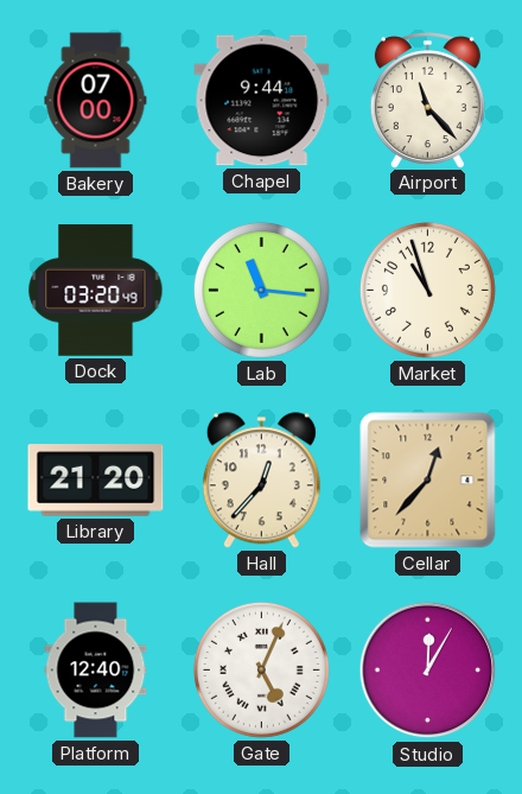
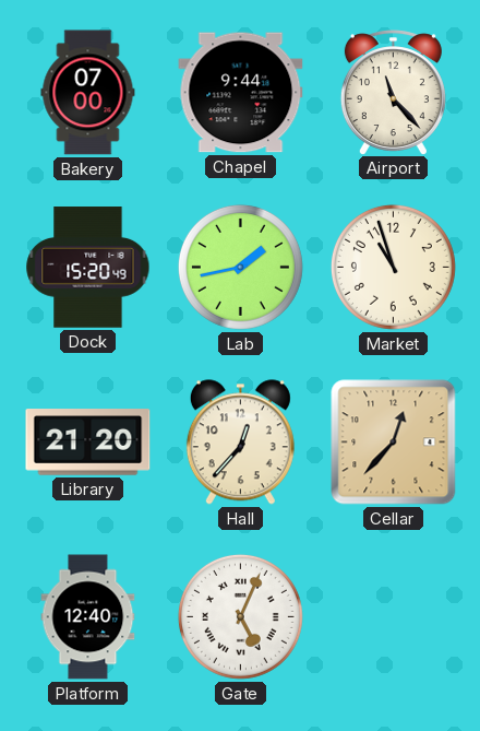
Dock: 03:20 -> 15:20
Lab: 11:16 -> 1:43
Studio: 12:05 -> none
